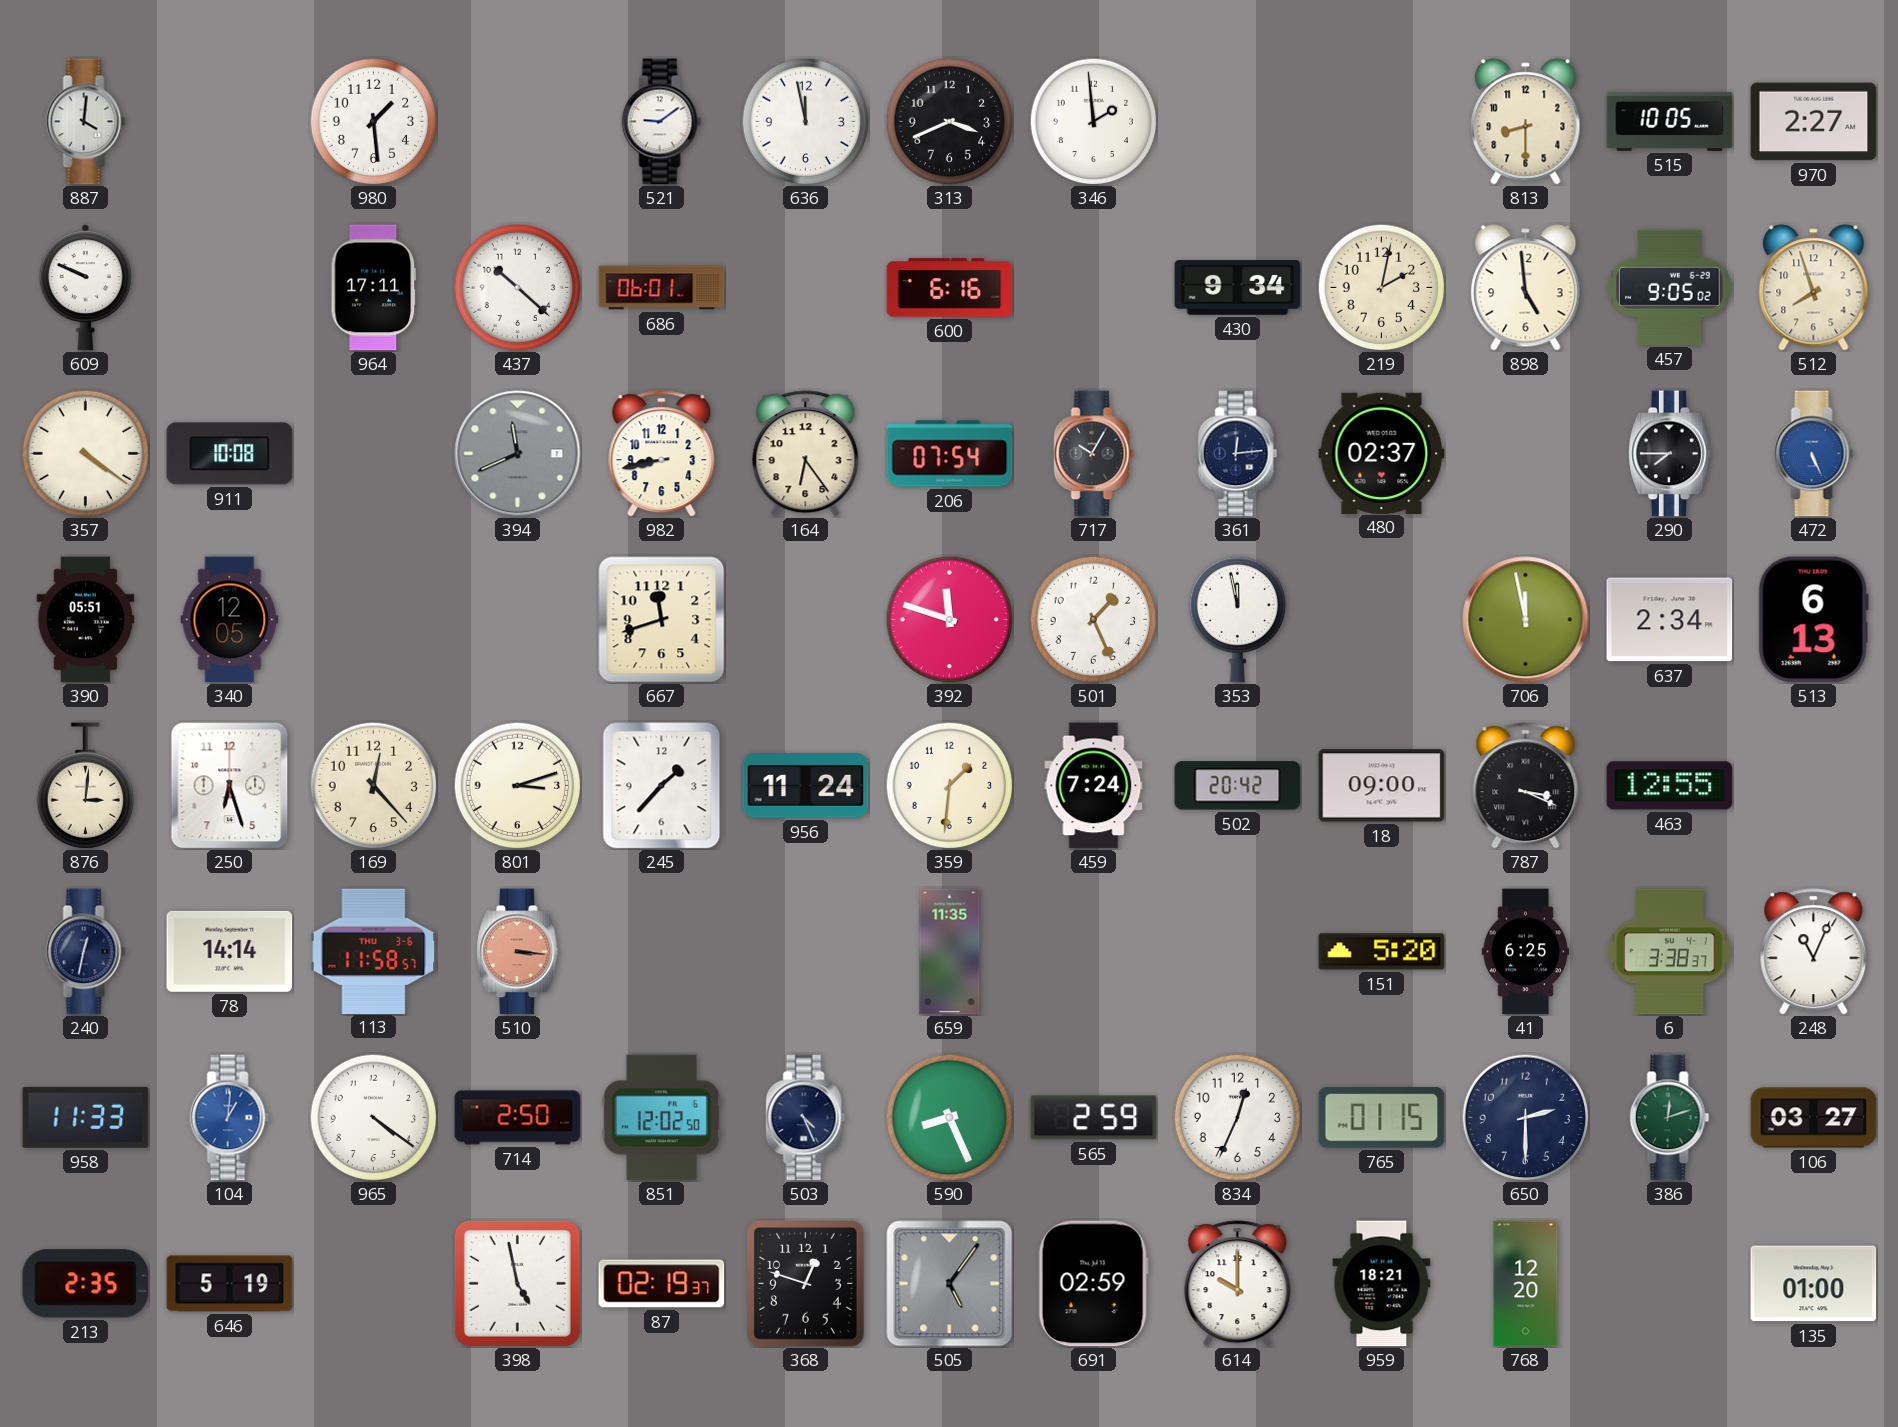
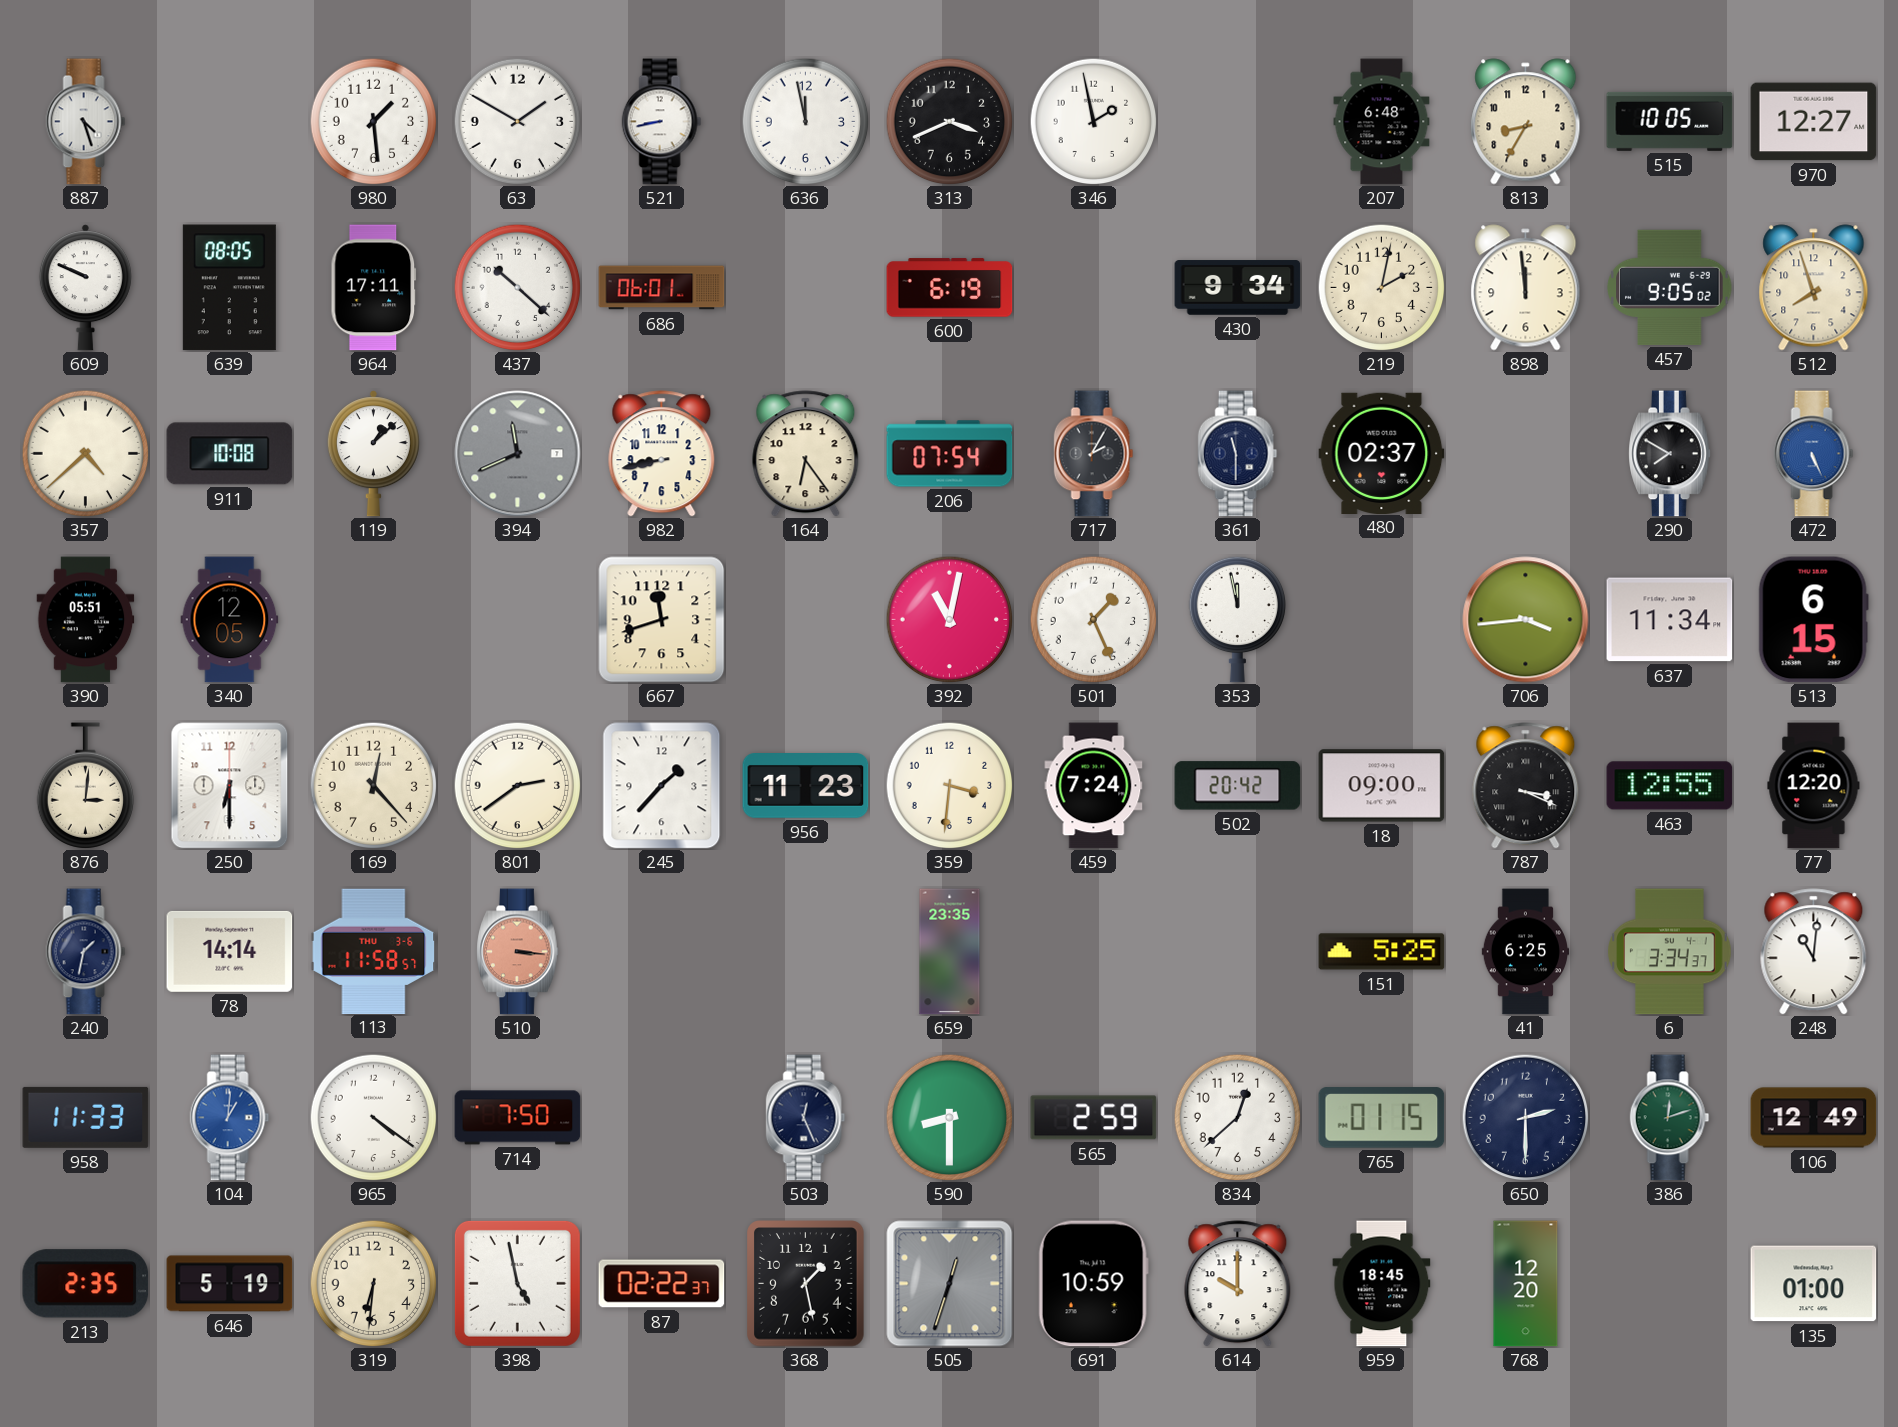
887: 4:01 -> 4:27
63: none -> 1:50
521: 9:09 -> 8:43
346: 1:59 -> 1:58
207: none -> 6:48
813: 8:30 -> 8:35
970: 2:27 -> 12:27
639: none -> 08:05
600: 6:16 -> 6:19
898: 4:59 -> 11:59
357: 4:21 -> 4:38
119: none -> 1:08
717: 10:05 -> 2:05
361: 12:14 -> 11:30
290: 7:45 -> 7:50
392: 11:48 -> 11:02
706: 11:58 -> 3:44
637: 2:34 -> 11:34
513: 6:13 -> 6:15
250: 6:27 -> 6:30
801: 3:12 -> 2:39
956: 11:24 -> 11:23
359: 1:31 -> 3:31
77: none -> 12:20
240: 12:32 -> 1:32
659: 11:35 -> 23:35
151: 5:20 -> 5:25
6: 3:38 -> 3:34
248: 11:04 -> 11:01
714: 2:50 -> 7:50
851: 12:02 -> none
503: 4:26 -> 12:26
590: 8:26 -> 8:30
834: 12:34 -> 12:38
106: 03:27 -> 12:49
319: none -> 6:31
87: 02:19 -> 02:22
368: 12:48 -> 1:28
505: 5:06 -> 12:33
691: 02:59 -> 10:59
959: 18:21 -> 18:45
